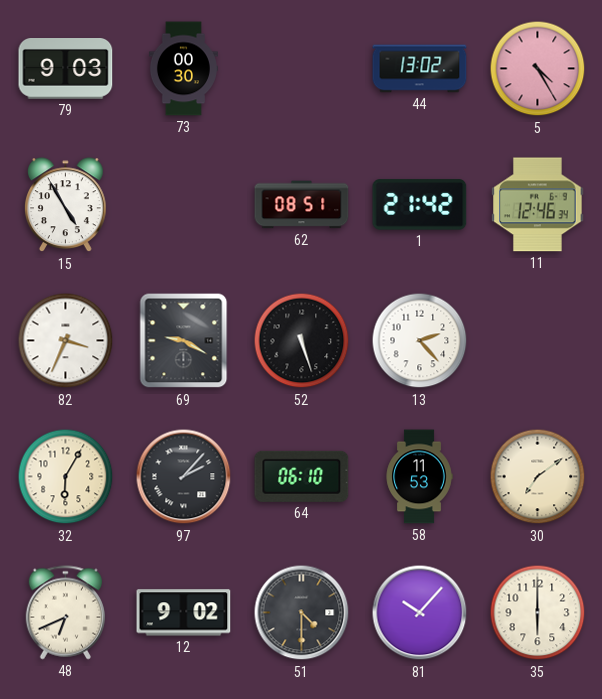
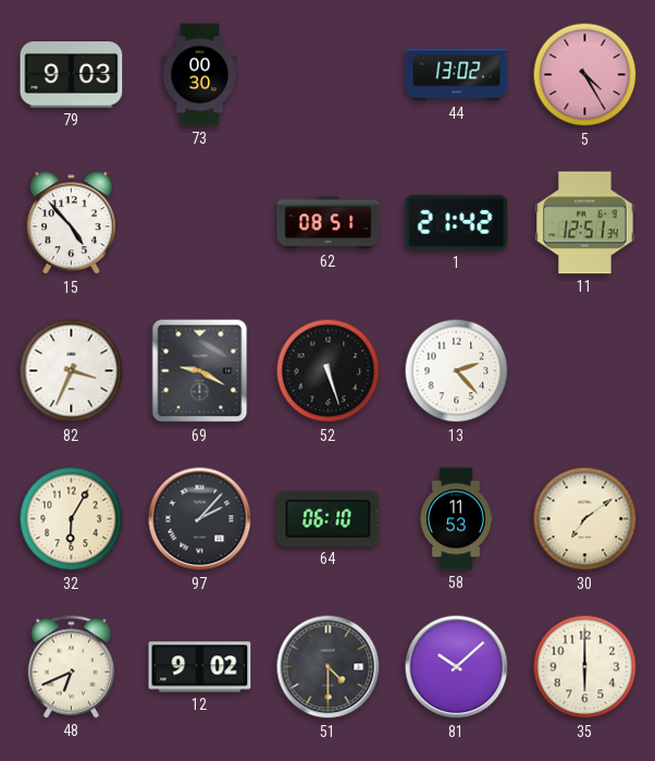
15: 4:55 -> 4:53
11: 12:46 -> 12:51
81: 10:07 -> 10:08
